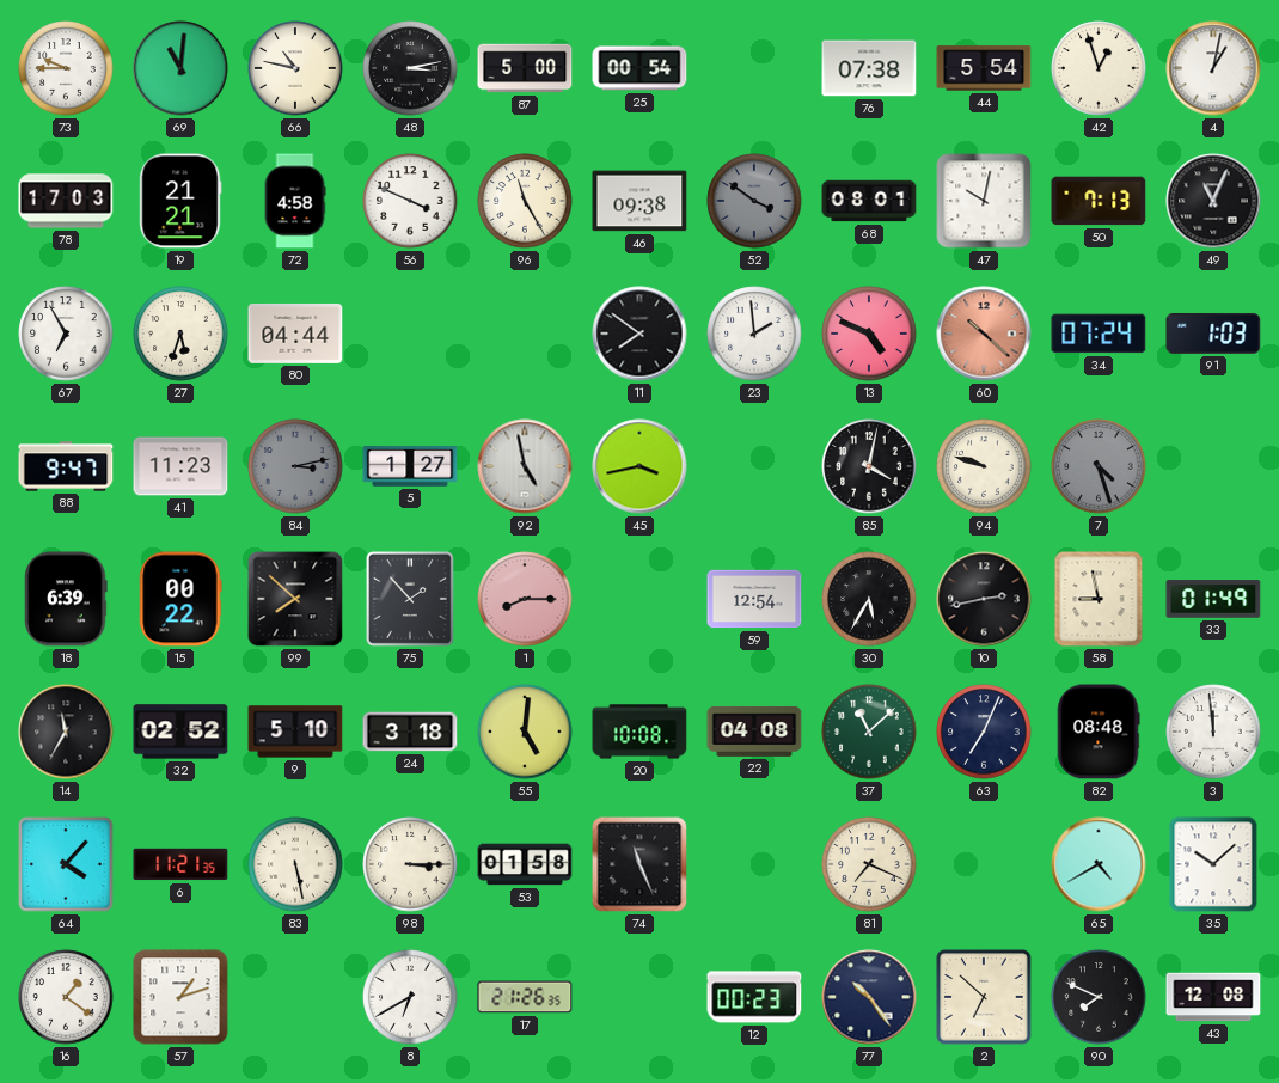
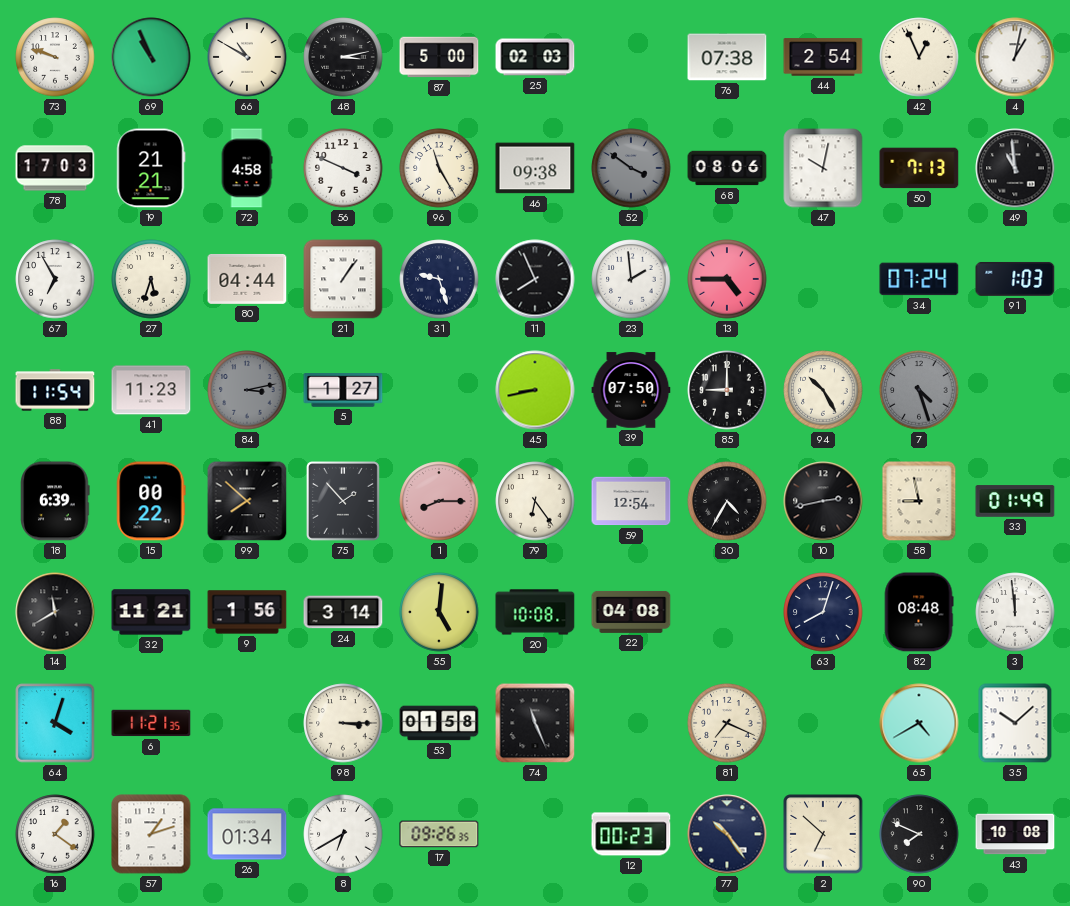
73: 9:45 -> 9:48
69: 11:01 -> 10:56
66: 10:47 -> 10:50
25: 00:54 -> 02:03
44: 5:54 -> 2:54
42: 12:57 -> 12:56
68: 08:01 -> 08:06
49: 11:04 -> 10:59
21: none -> 1:06
31: none -> 9:27
11: 7:51 -> 7:56
13: 4:49 -> 4:45
60: 10:22 -> none
88: 9:47 -> 11:54
92: 4:58 -> none
45: 3:43 -> 8:43
39: none -> 07:50
85: 4:02 -> 9:00
94: 9:48 -> 10:25
79: none -> 6:24
30: 5:35 -> 4:35
14: 11:35 -> 11:40
32: 02:52 -> 11:21
9: 5:10 -> 1:56
24: 3:18 -> 3:14
37: 11:08 -> none
63: 7:04 -> 8:03
64: 4:07 -> 4:03
83: 5:28 -> none
26: none -> 01:34
17: 21:26 -> 09:26
43: 12:08 -> 10:08
